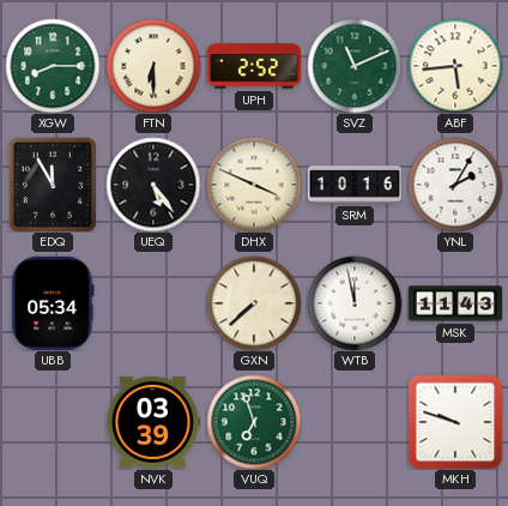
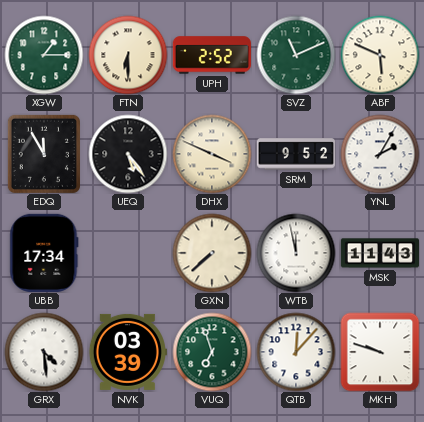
XGW: 8:15 -> 1:15
ABF: 5:44 -> 5:49
SRM: 10:16 -> 9:52
UBB: 05:34 -> 17:34
GRX: none -> 4:29
QTB: none -> 12:07
